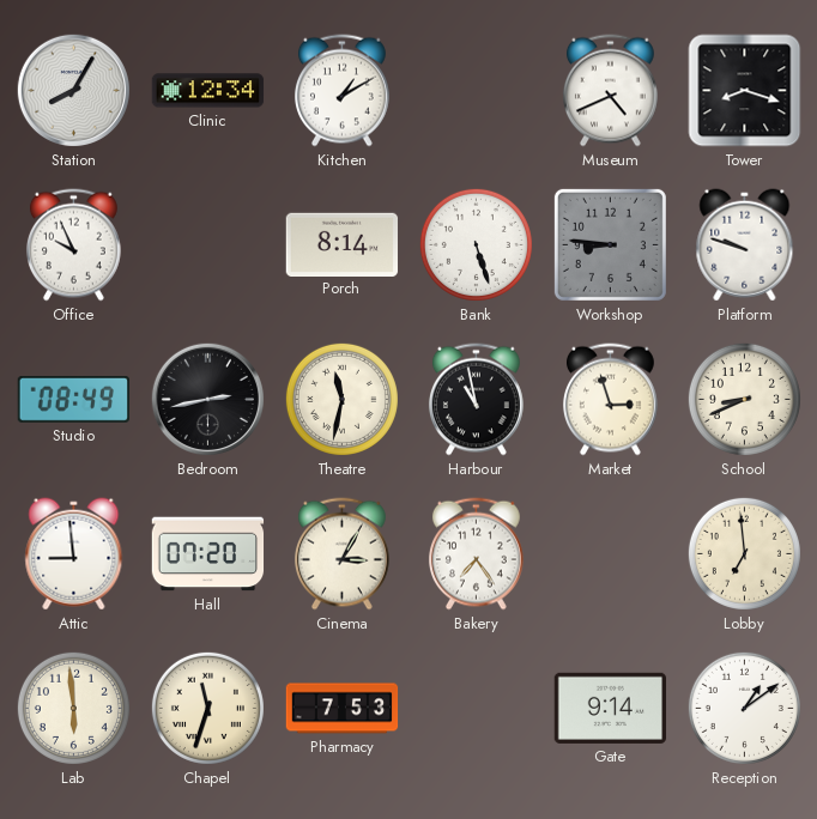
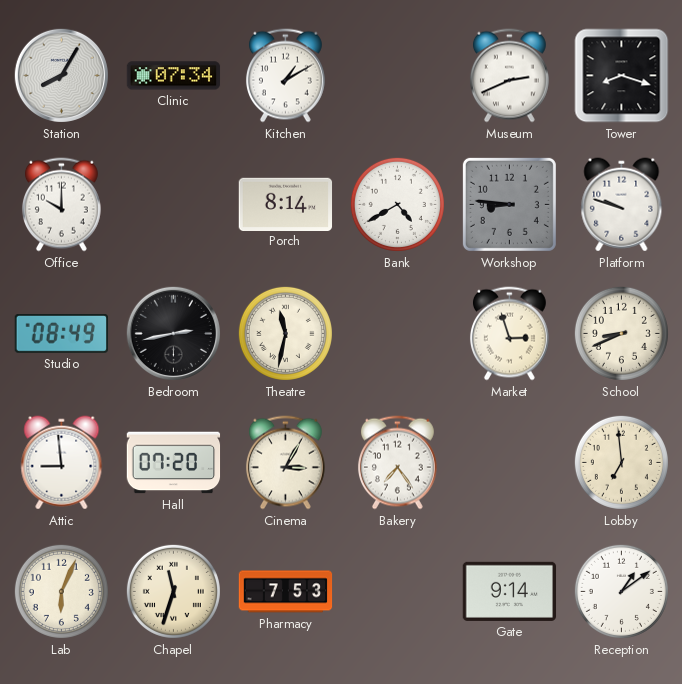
Clinic: 12:34 -> 07:34
Museum: 4:41 -> 2:41
Office: 9:56 -> 10:00
Bank: 5:27 -> 4:40
Harbour: 10:58 -> none
Lab: 5:59 -> 6:04
